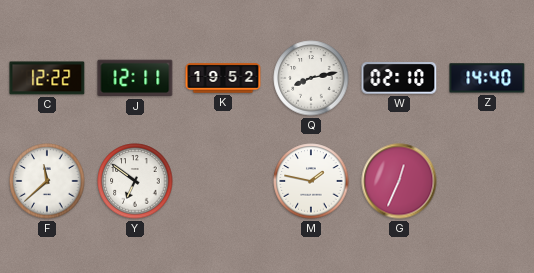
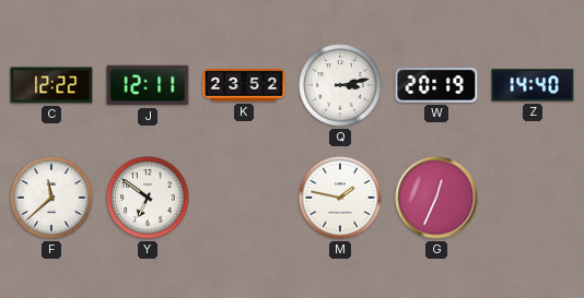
K: 19:52 -> 23:52
Q: 8:13 -> 3:13
W: 02:10 -> 20:19
